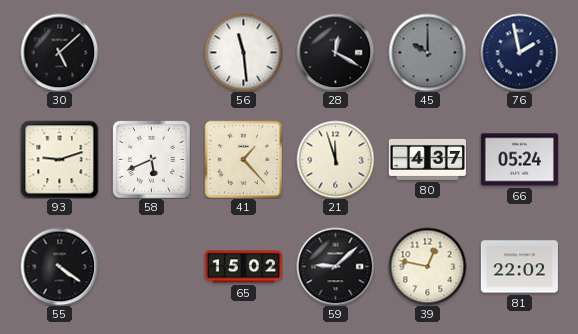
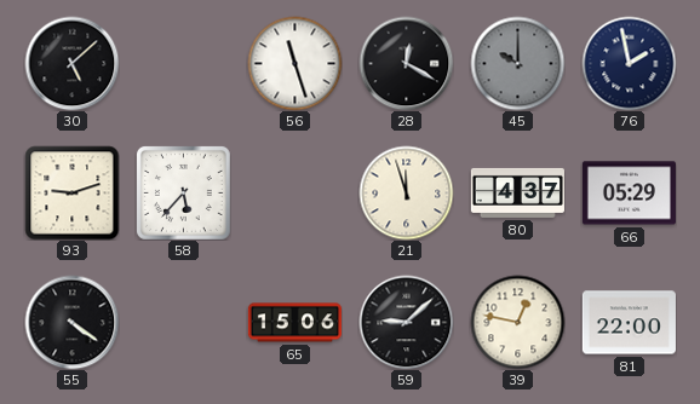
56: 11:29 -> 11:27
58: 5:41 -> 5:37
41: 1:23 -> none
66: 05:24 -> 05:29
65: 15:02 -> 15:06
81: 22:02 -> 22:00
